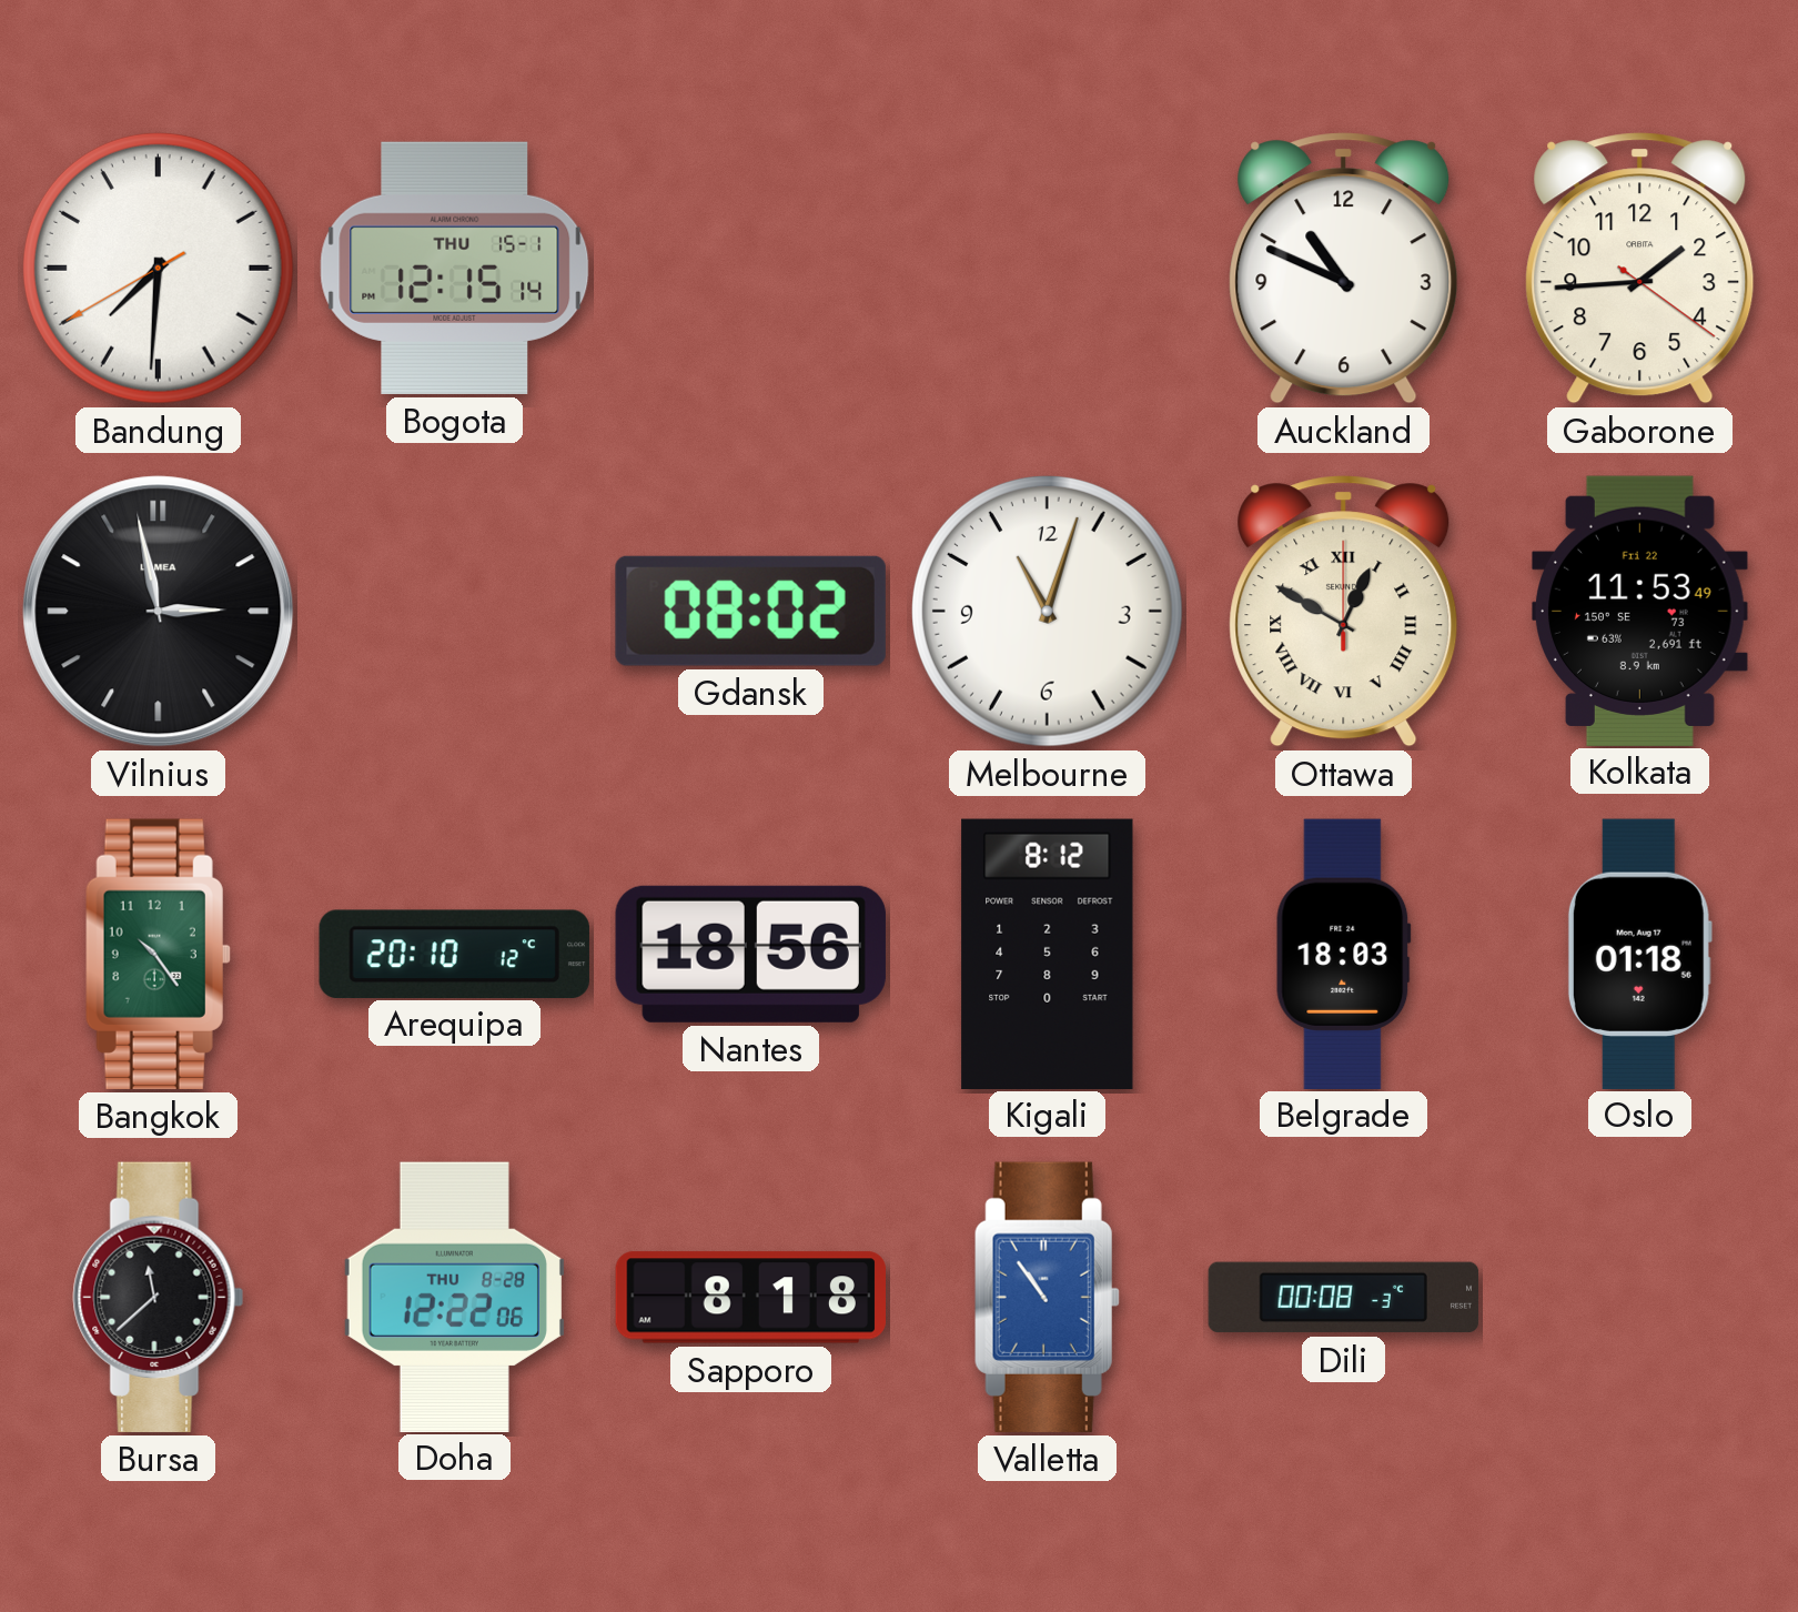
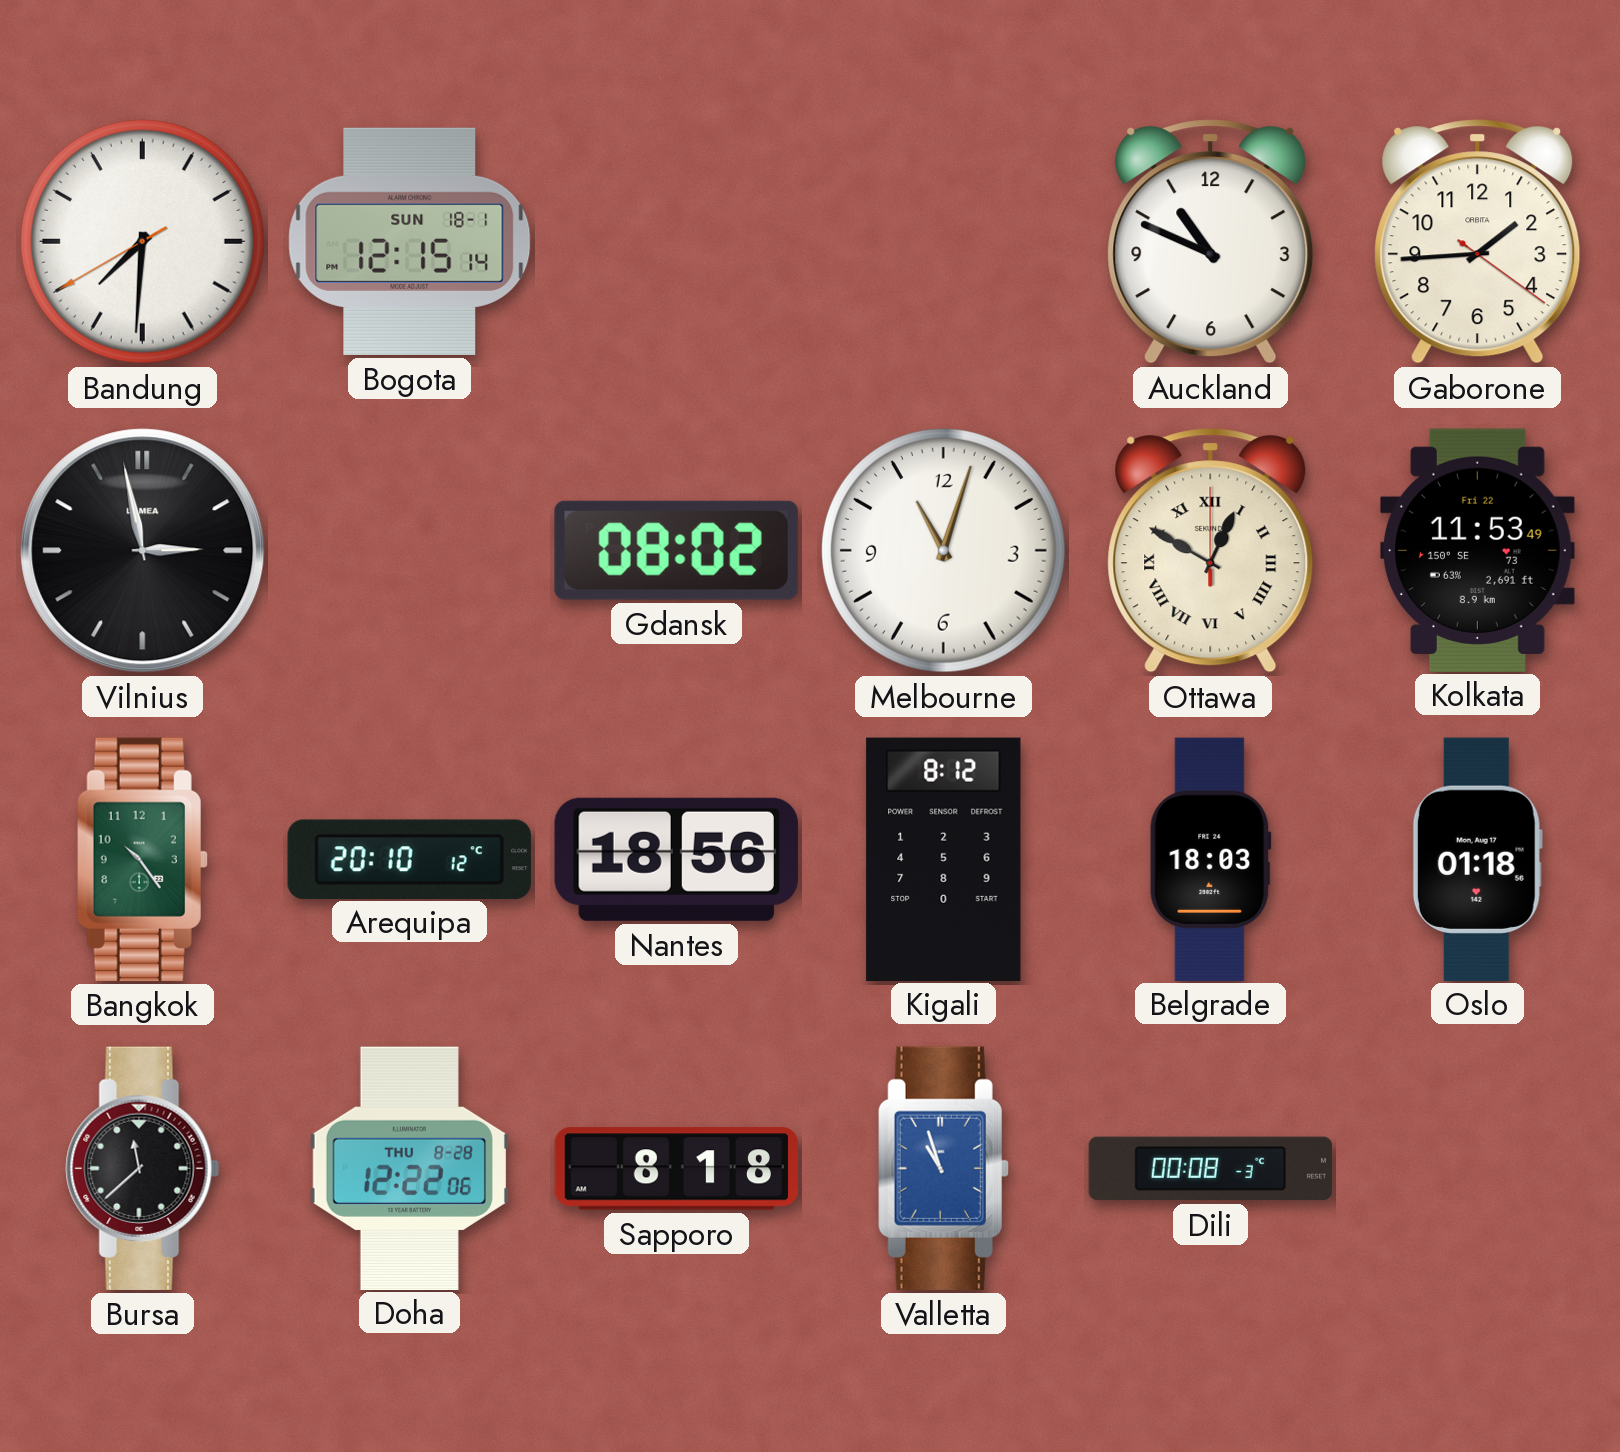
Bogota date: THU 15-1 -> SUN 18-1
Valletta: 10:54 -> 10:57
